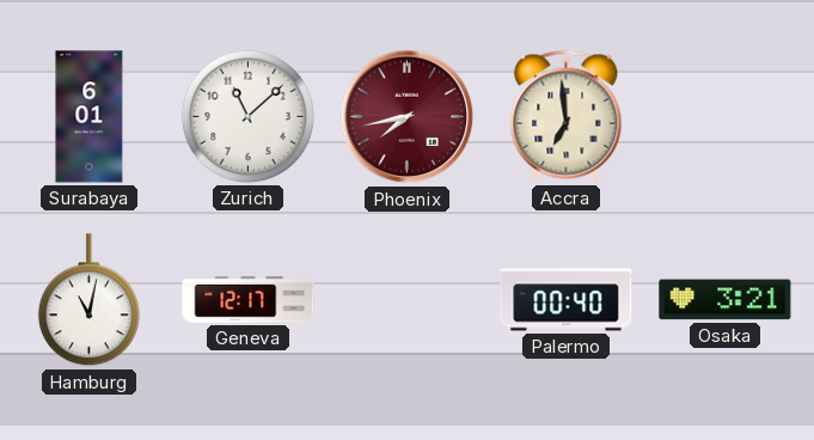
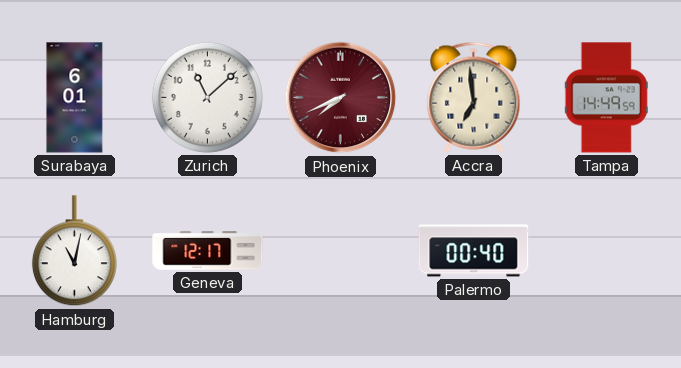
Phoenix: 7:43 -> 7:41
Tampa: none -> 14:49
Osaka: 3:21 -> none
